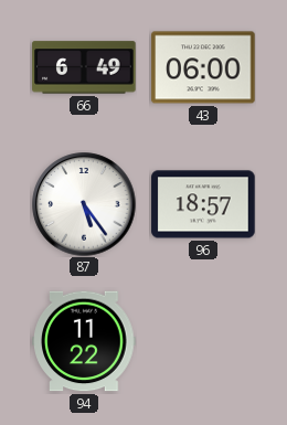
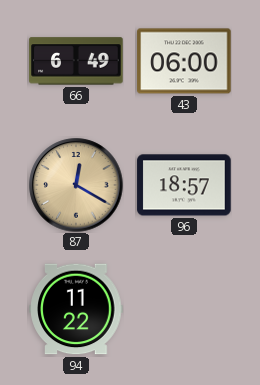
87: 5:24 -> 12:20
87 dial: white -> champagne
